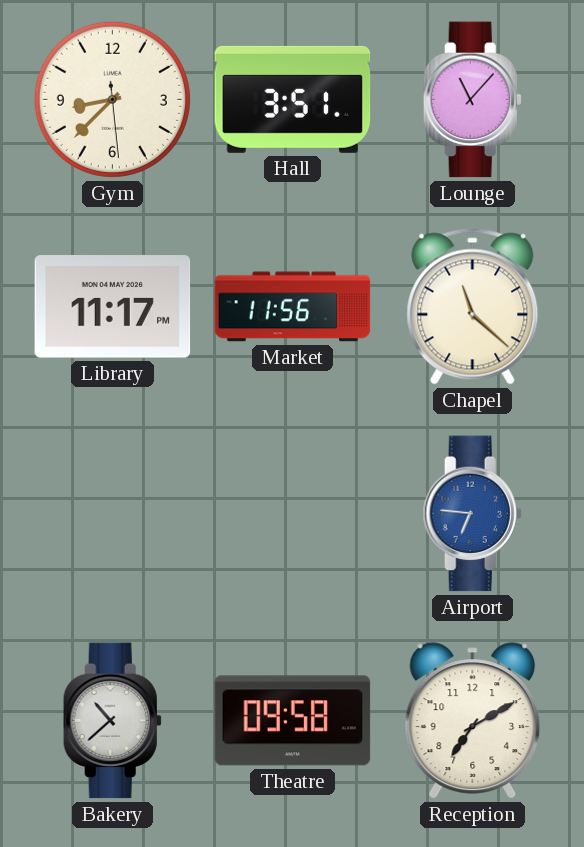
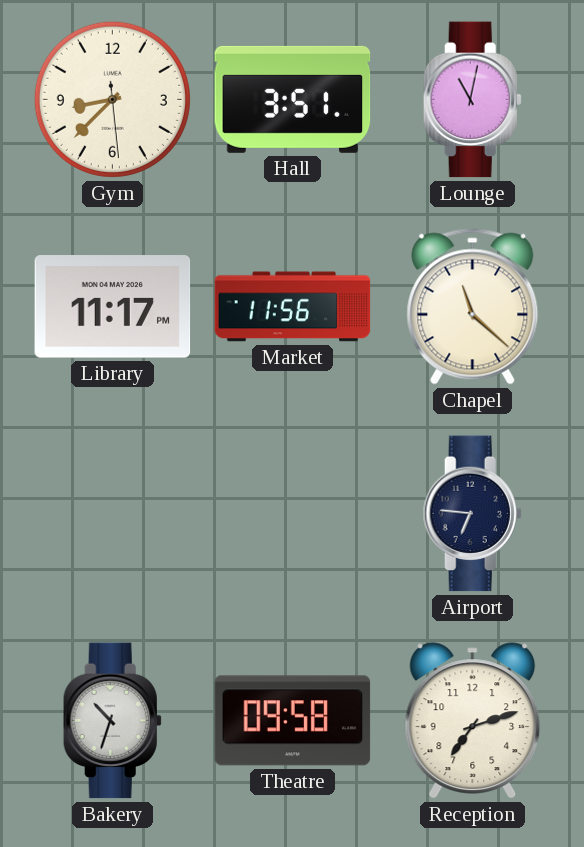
Lounge: 11:07 -> 11:02
Airport dial: blue -> navy
Bakery: 10:38 -> 10:33
Reception: 7:10 -> 7:12
